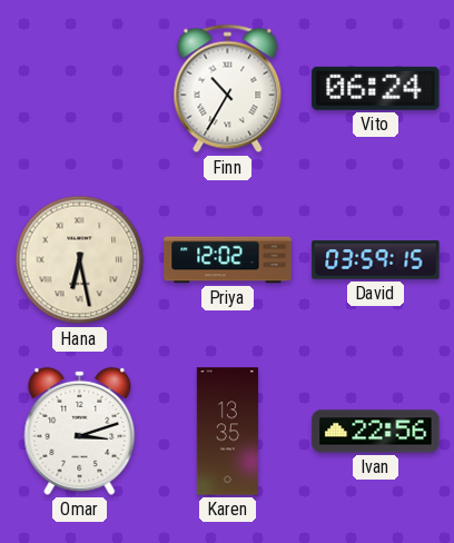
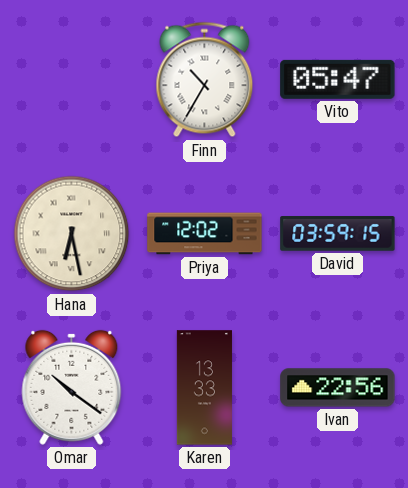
Vito: 06:24 -> 05:47
Omar: 3:12 -> 10:21
Karen: 13:35 -> 13:33
